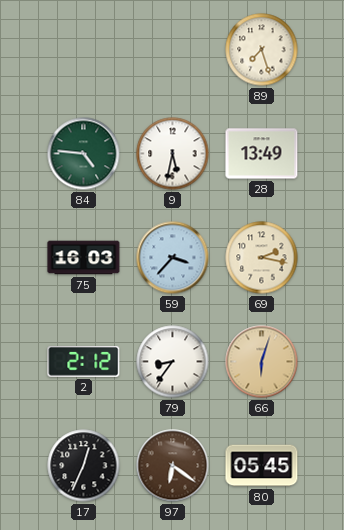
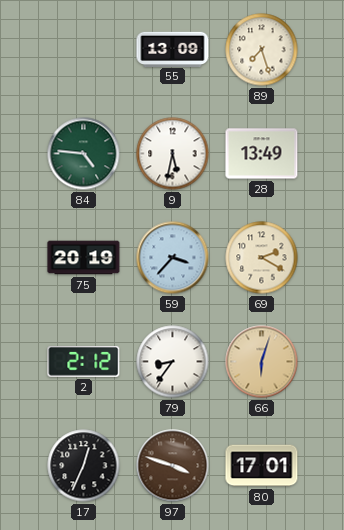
55: none -> 13:09
75: 16:03 -> 20:19
69: 2:17 -> 2:20
97: 6:21 -> 3:48
80: 05:45 -> 17:01
